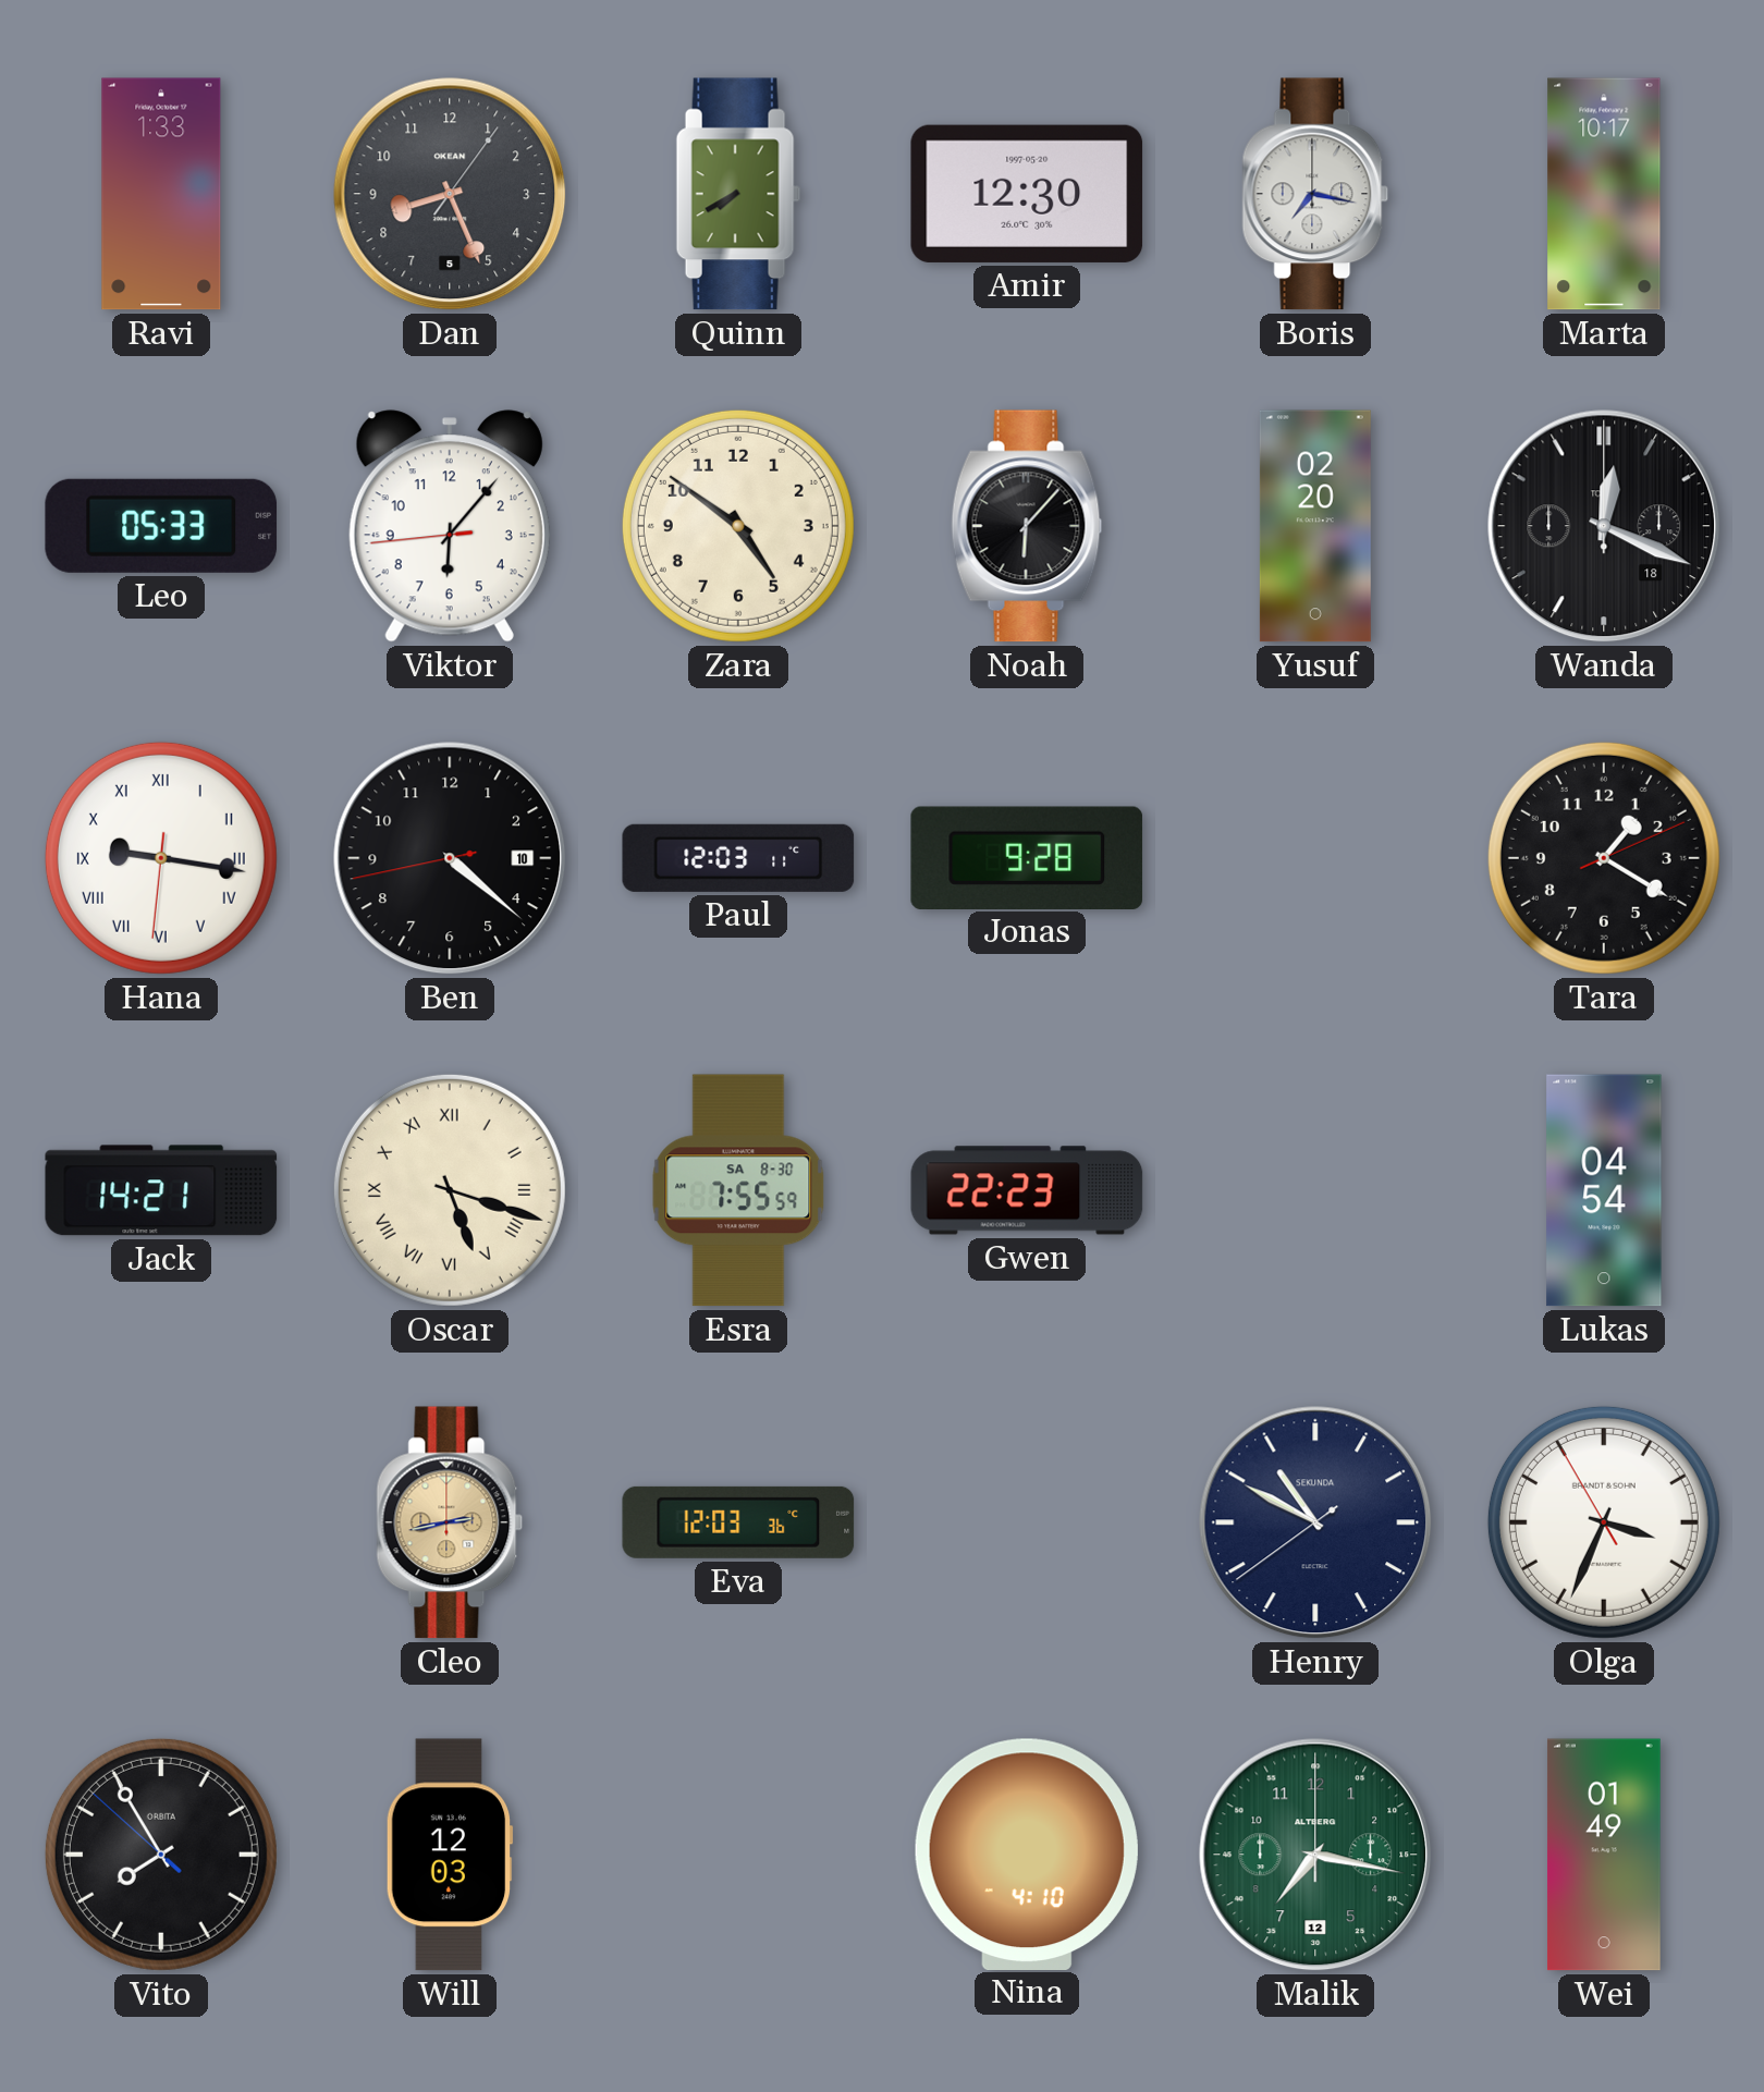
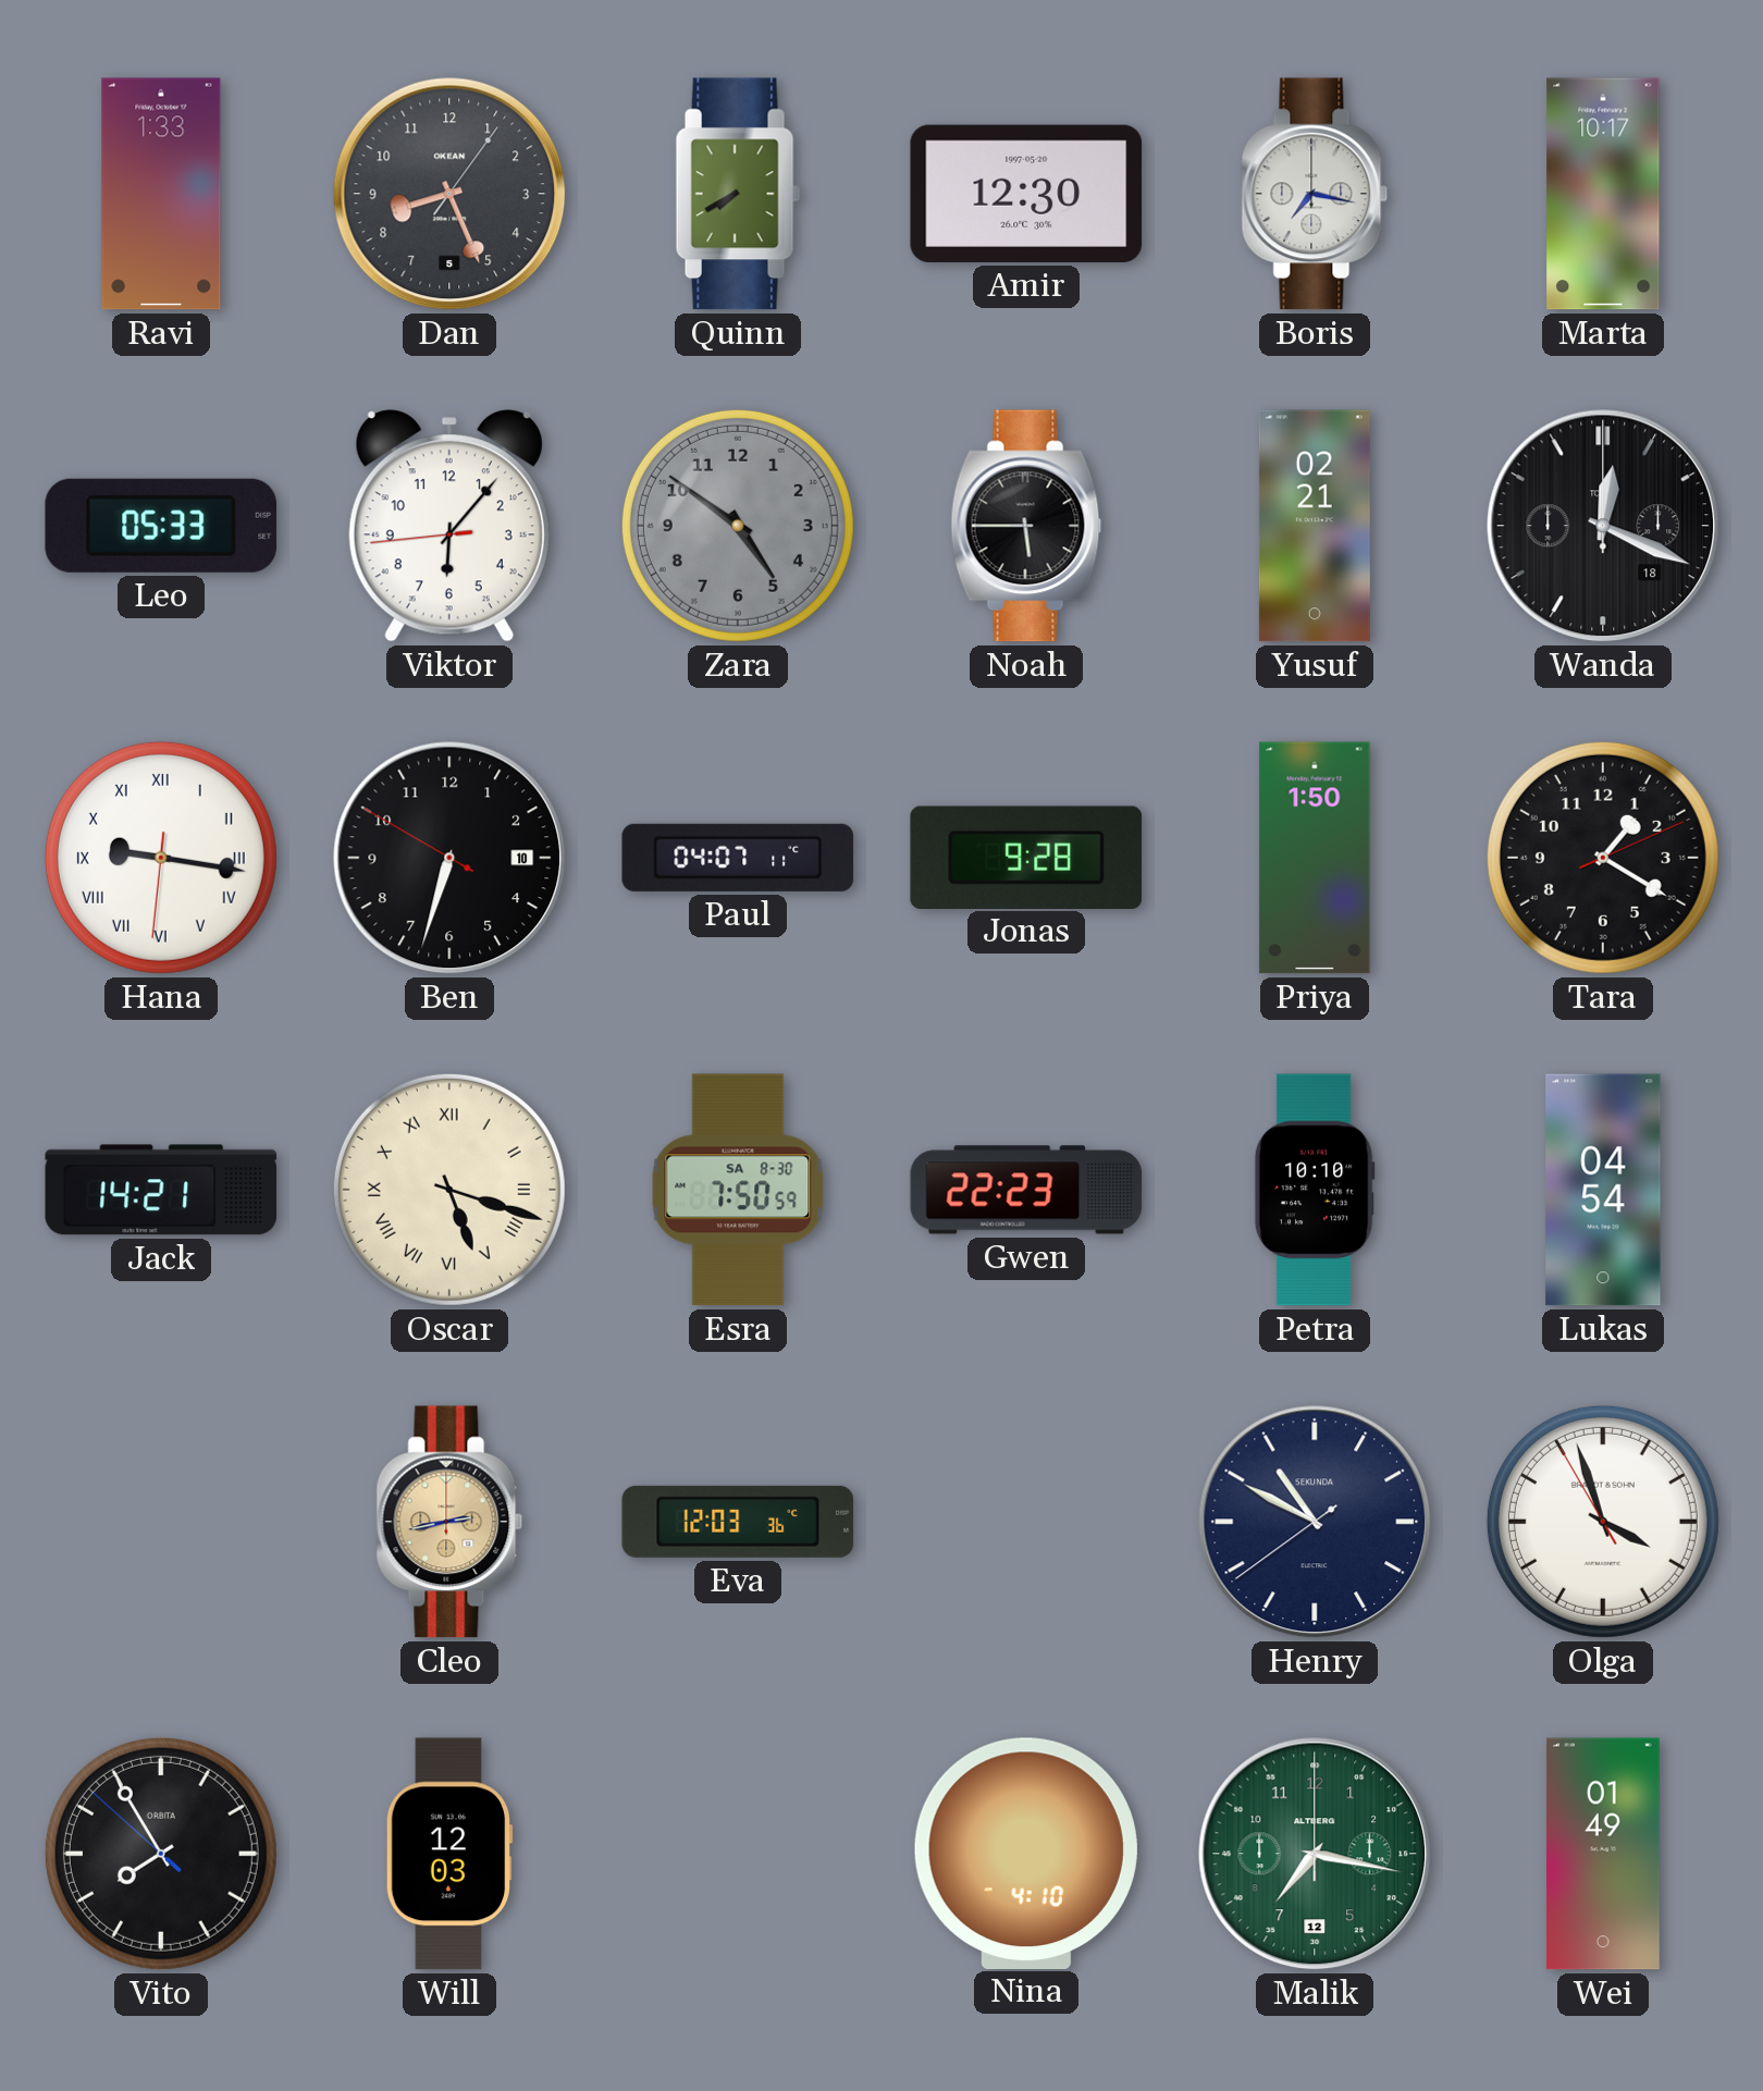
Zara dial: cream -> grey
Noah: 6:07 -> 5:45
Yusuf: 02:20 -> 02:21
Ben: 4:21 -> 6:32
Paul: 12:03 -> 04:07
Priya: none -> 1:50
Esra: 7:55 -> 7:50
Petra: none -> 10:10
Olga: 3:33 -> 3:56
